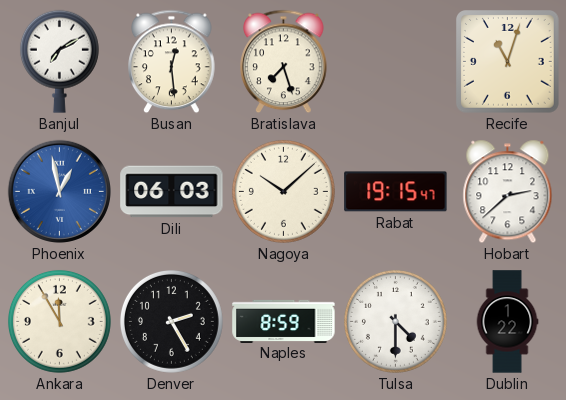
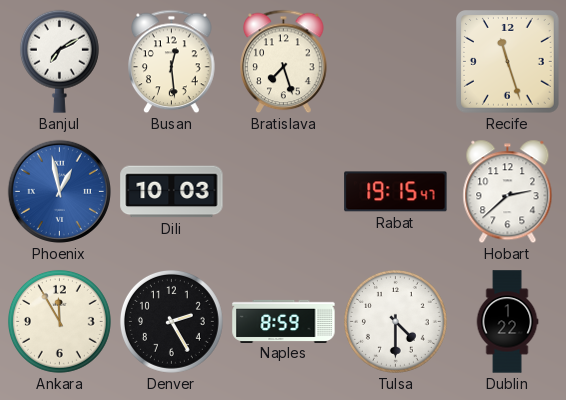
Recife: 11:03 -> 11:27
Dili: 06:03 -> 10:03
Nagoya: 10:08 -> none
